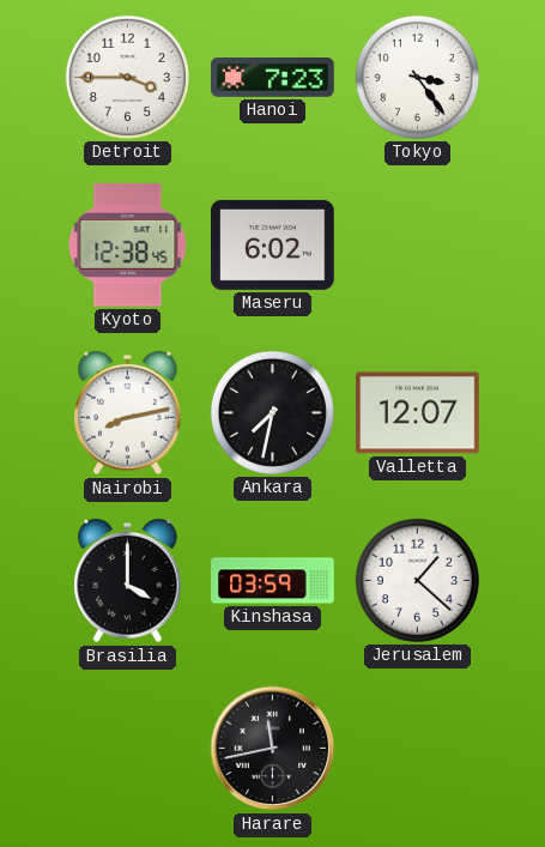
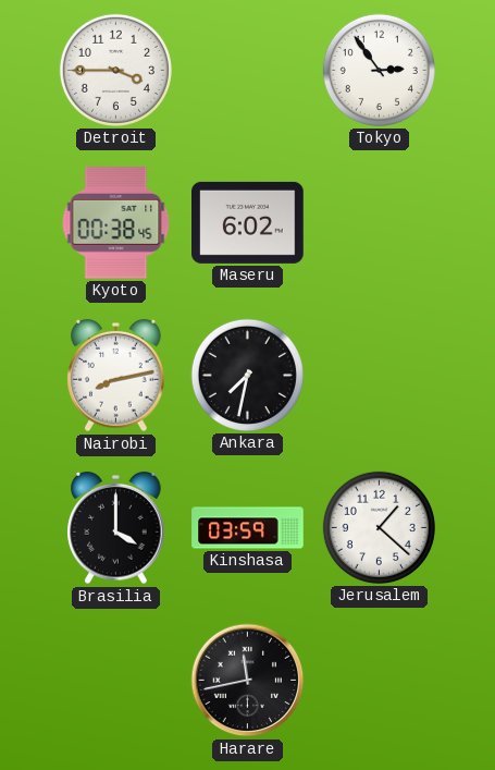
Hanoi: 7:23 -> none
Tokyo: 3:24 -> 2:54
Kyoto: 12:38 -> 00:38
Valletta: 12:07 -> none
